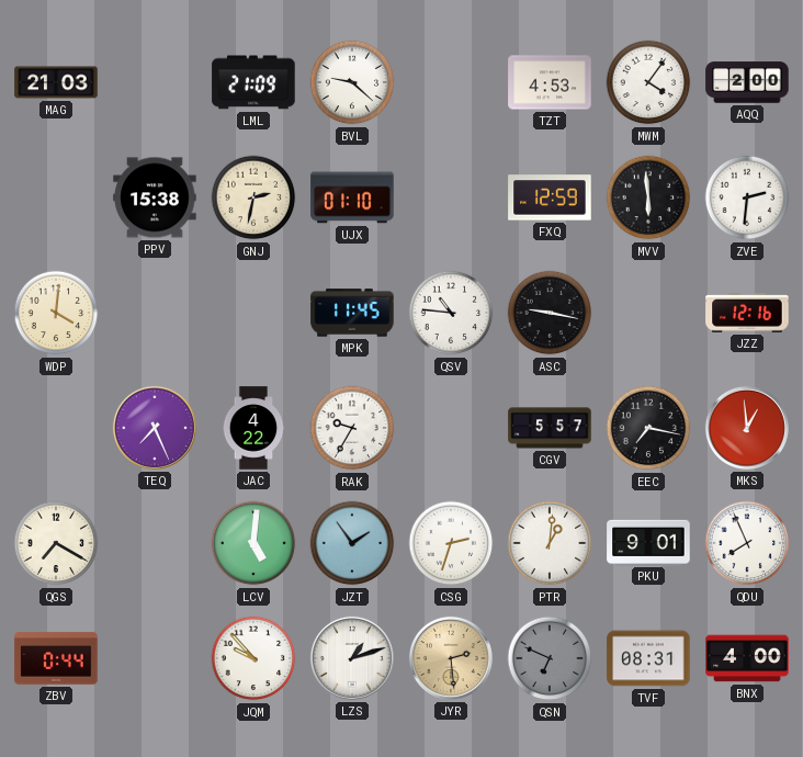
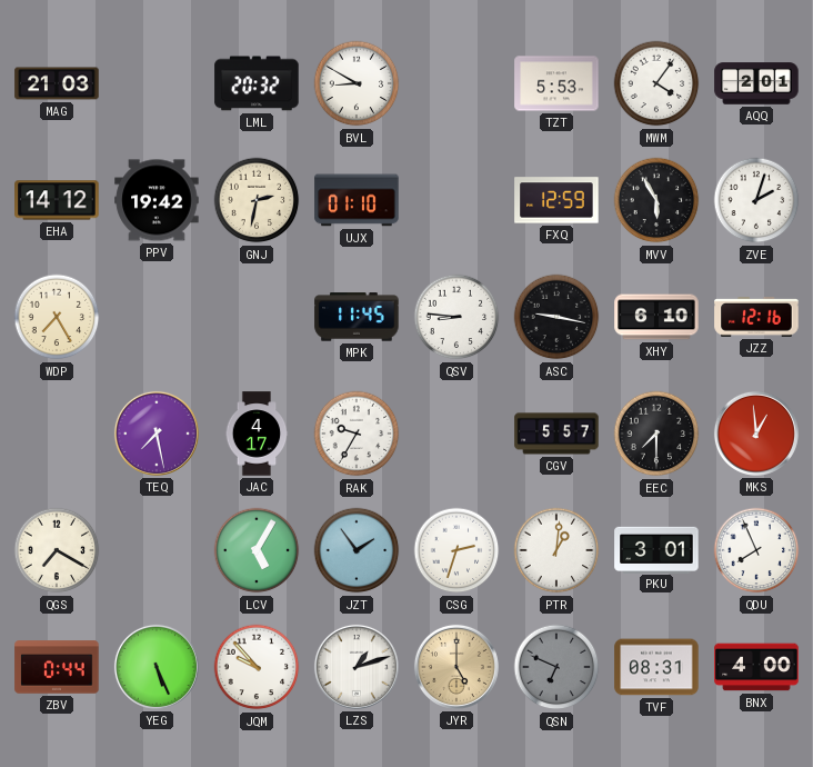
LML: 21:09 -> 20:32
BVL: 9:22 -> 8:50
TZT: 4:53 -> 5:53
AQQ: 2:00 -> 2:01
EHA: none -> 14:12
PPV: 15:38 -> 19:42
MVV: 5:59 -> 5:55
ZVE: 2:31 -> 2:03
WDP: 4:01 -> 7:25
QSV: 10:46 -> 8:46
XHY: none -> 6:10
TEQ: 7:26 -> 7:28
JAC: 4:22 -> 4:17
EEC: 7:17 -> 7:30
LCV: 5:01 -> 5:05
PKU: 9:01 -> 3:01
YEG: none -> 5:26
JYR: 2:29 -> 5:00
